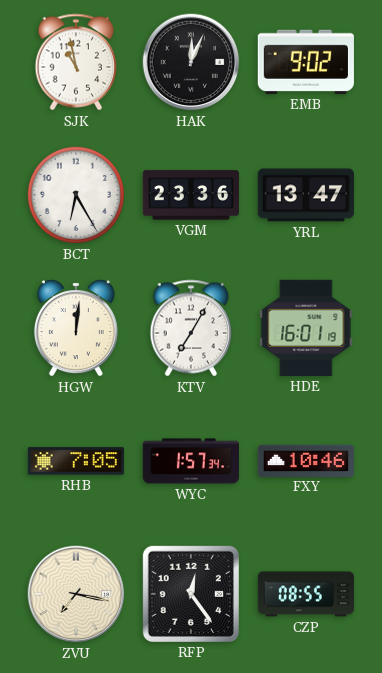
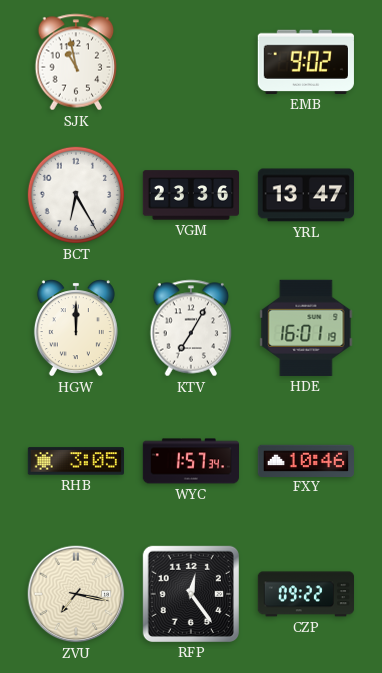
HAK: 12:04 -> none
HGW: 12:01 -> 12:00
RHB: 7:05 -> 3:05
CZP: 08:55 -> 09:22
